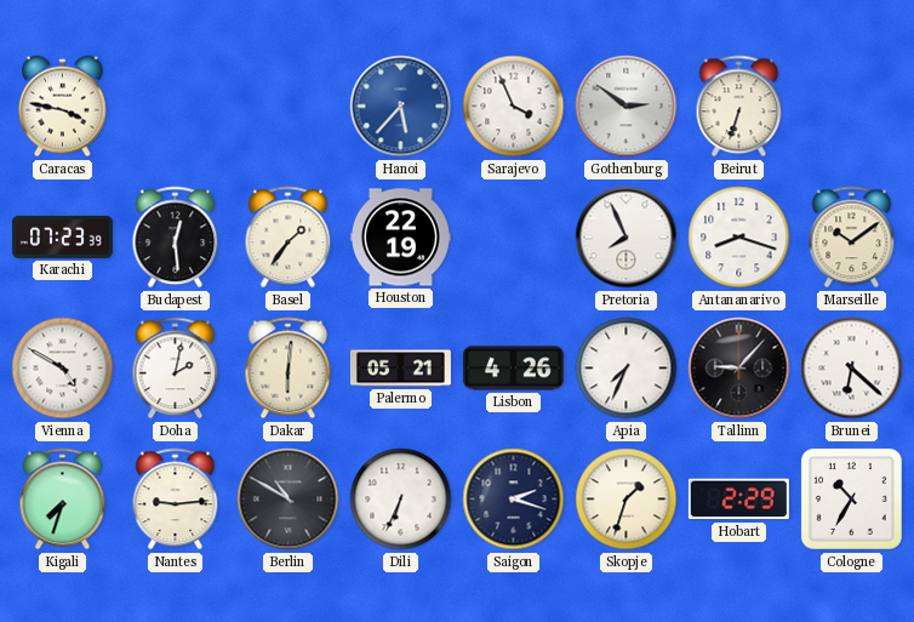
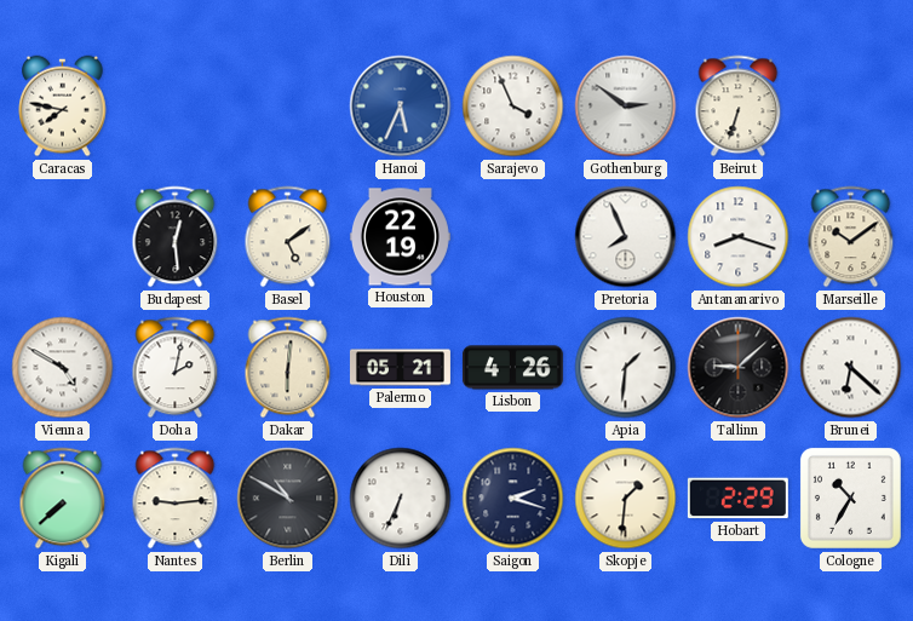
Caracas: 3:47 -> 7:47
Hanoi: 5:37 -> 5:34
Karachi: 07:23 -> none
Basel: 1:36 -> 5:09
Apia: 7:34 -> 1:31
Tallinn: 9:07 -> 9:08
Kigali: 7:33 -> 7:38
Skopje: 1:33 -> 1:31
